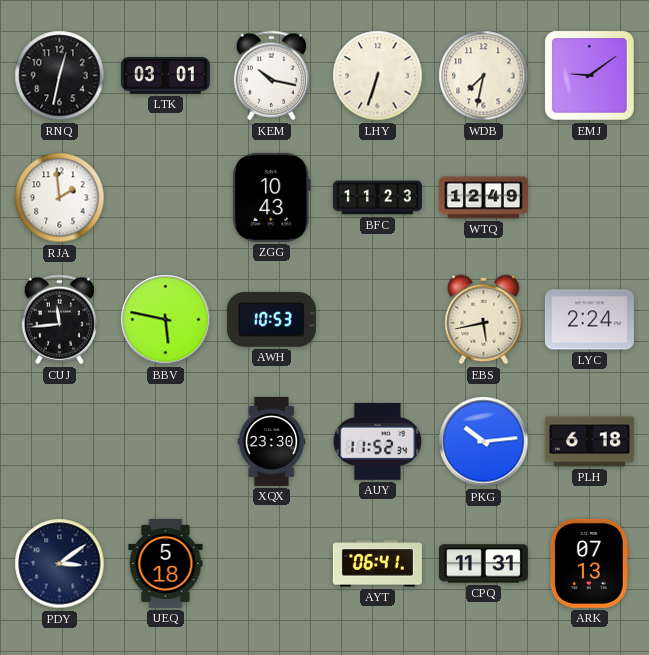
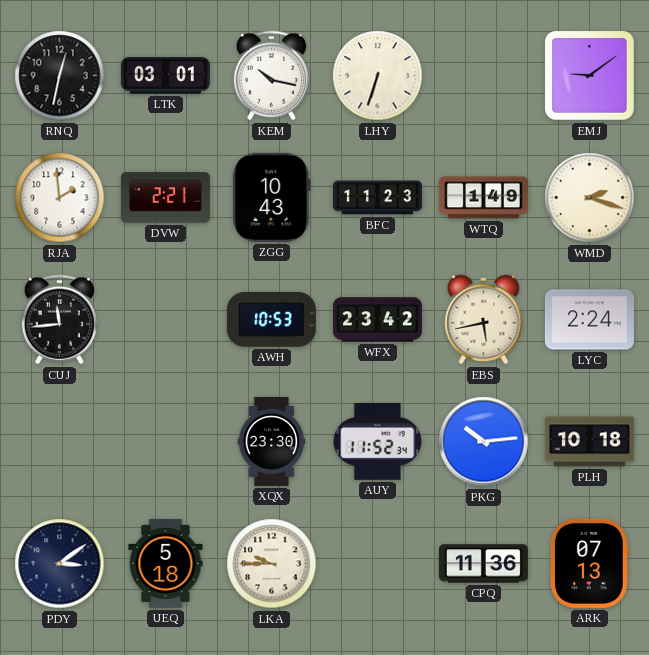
WDB: 7:32 -> none
DVW: none -> 2:21
WTQ: 12:49 -> 1:49
WMD: none -> 2:18
BBV: 5:47 -> none
WFX: none -> 23:42
PLH: 6:18 -> 10:18
LKA: none -> 9:45
AYT: 06:41 -> none
CPQ: 11:31 -> 11:36
